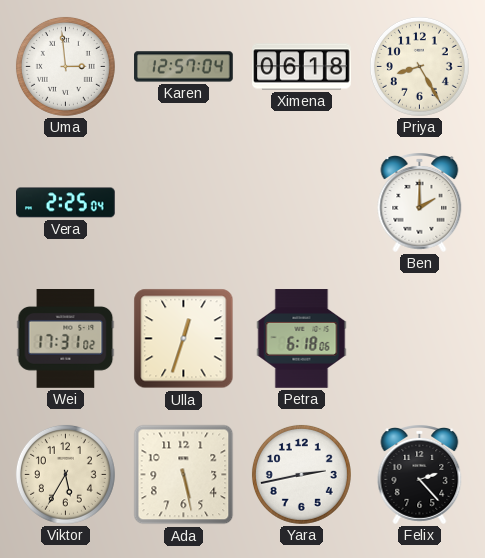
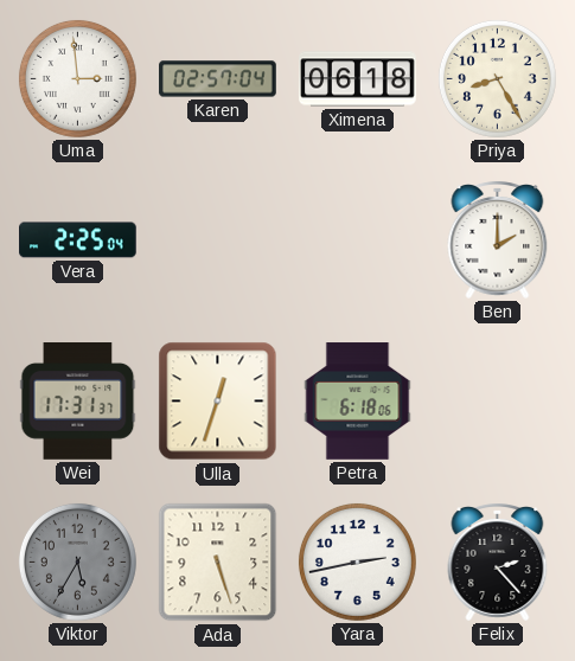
Karen: 12:57 -> 02:57
Wei: 17:31:02 -> 17:31:37
Viktor dial: cream -> grey
Ada: 5:28 -> 5:27
